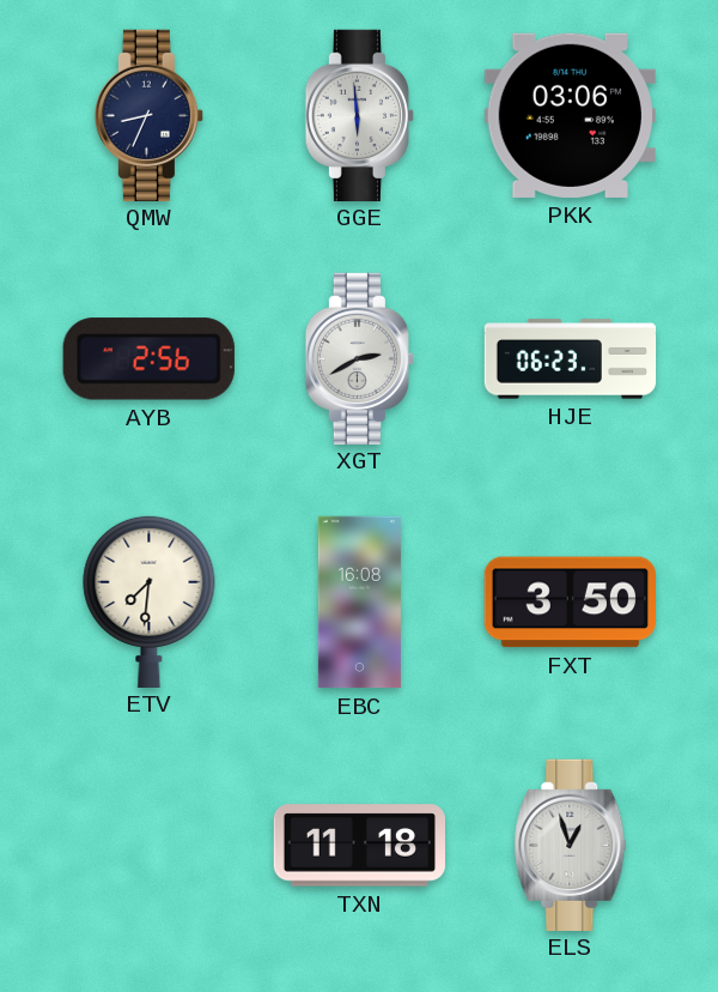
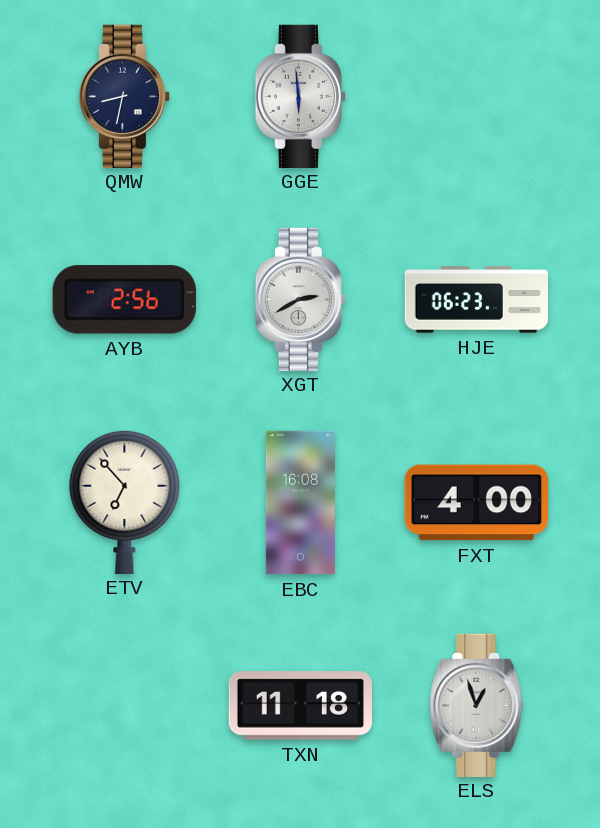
QMW: 8:34 -> 8:32
PKK: 03:06 -> none
ETV: 7:31 -> 6:53
FXT: 3:50 -> 4:00
